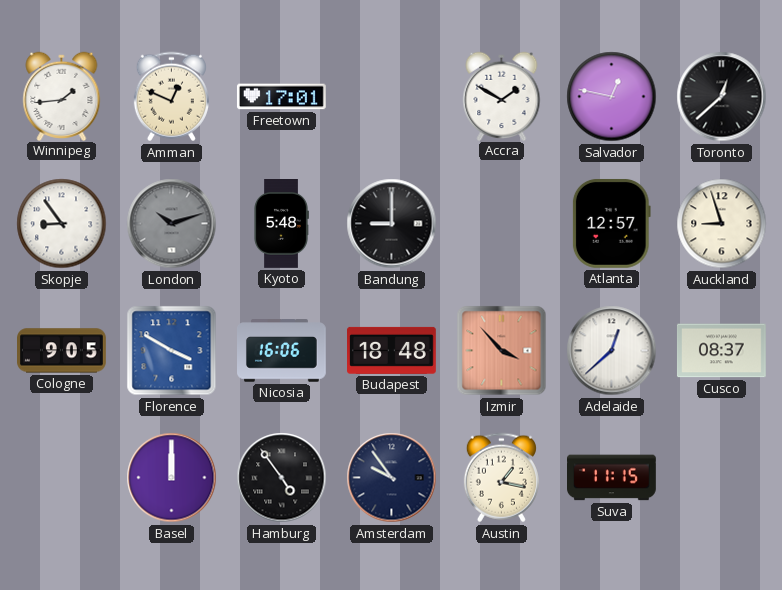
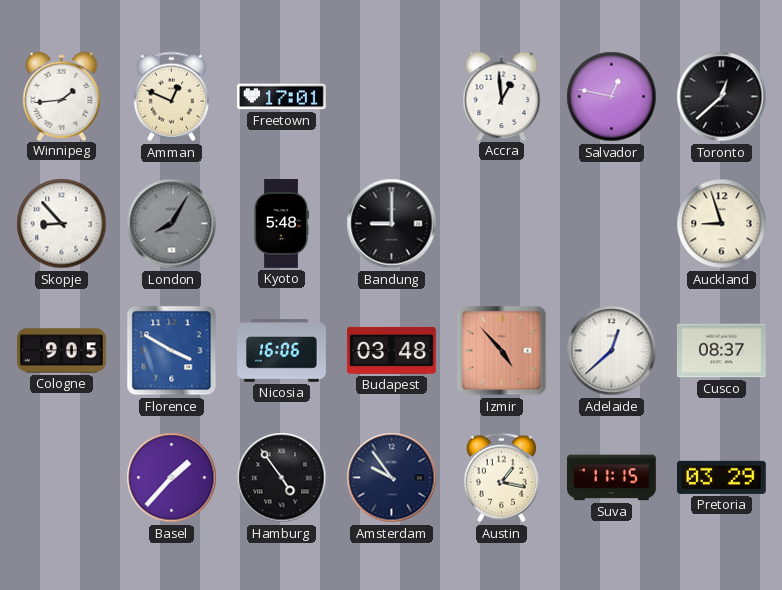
Accra: 1:50 -> 12:59
Skopje: 8:54 -> 8:53
London: 10:12 -> 8:05
Atlanta: 12:57 -> none
Budapest: 18:48 -> 03:48
Izmir: 3:53 -> 4:53
Basel: 12:00 -> 1:37
Pretoria: none -> 03:29
